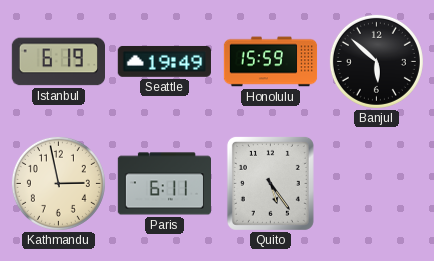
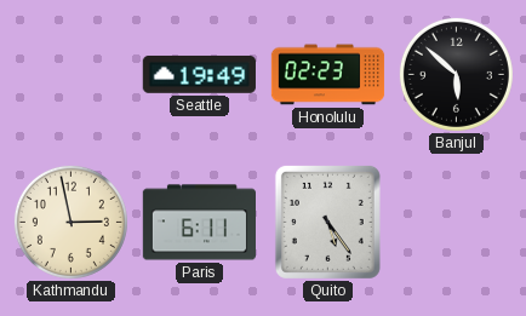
Istanbul: 6:19 -> none
Honolulu: 15:59 -> 02:23
